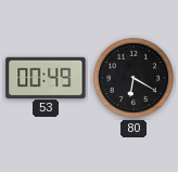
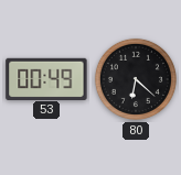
80: 6:20 -> 6:22
